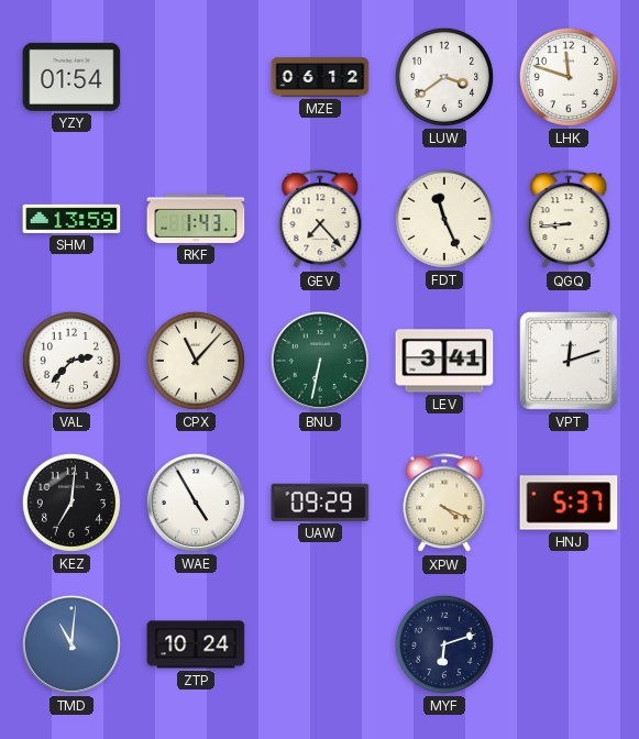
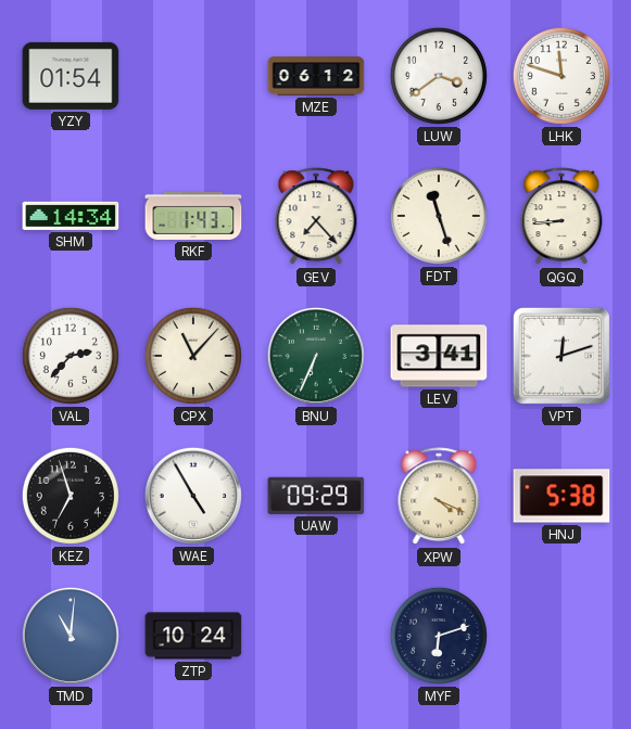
SHM: 13:59 -> 14:34
FDT: 11:26 -> 11:27
BNU: 6:32 -> 6:34
KEZ: 7:01 -> 6:57
HNJ: 5:37 -> 5:38
